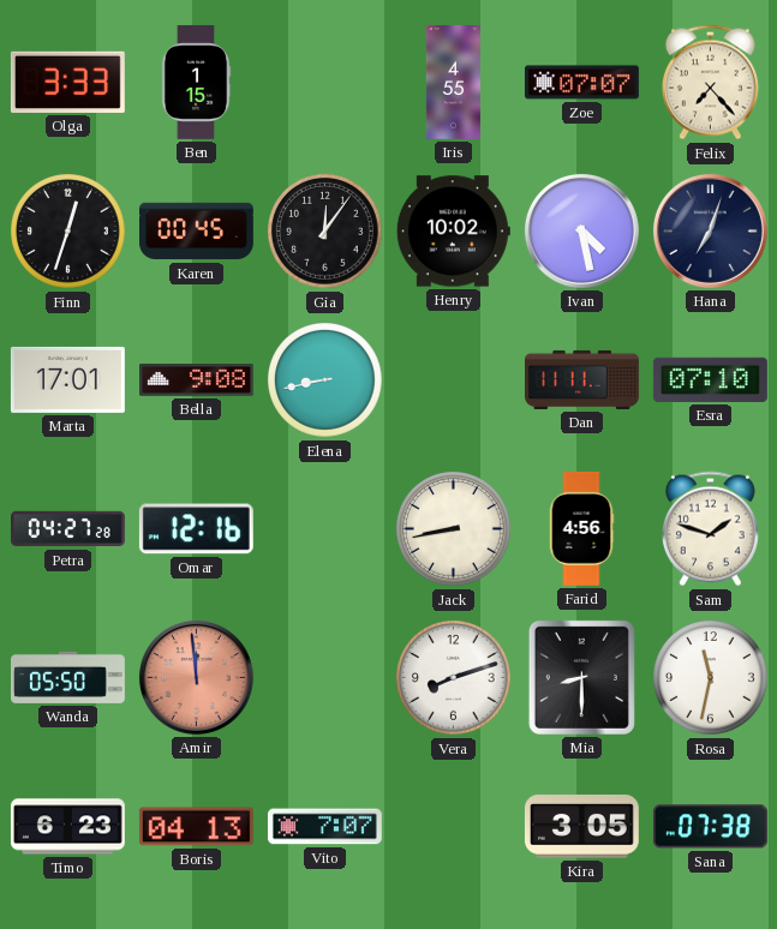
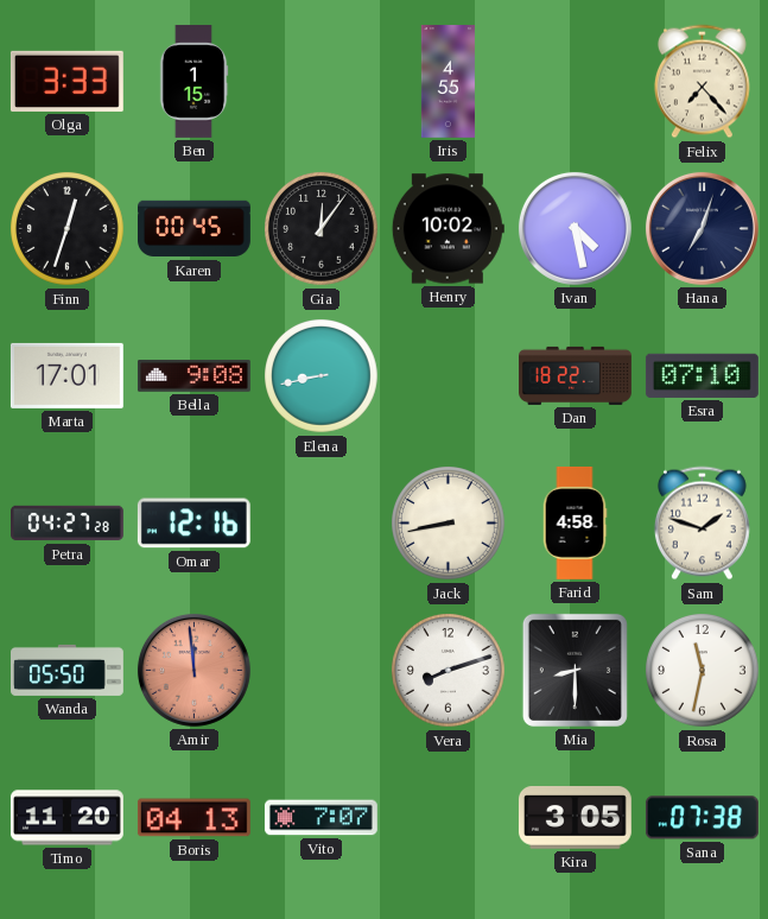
Zoe: 07:07 -> none
Dan: 11:11 -> 18:22
Farid: 4:56 -> 4:58
Timo: 6:23 -> 11:20
